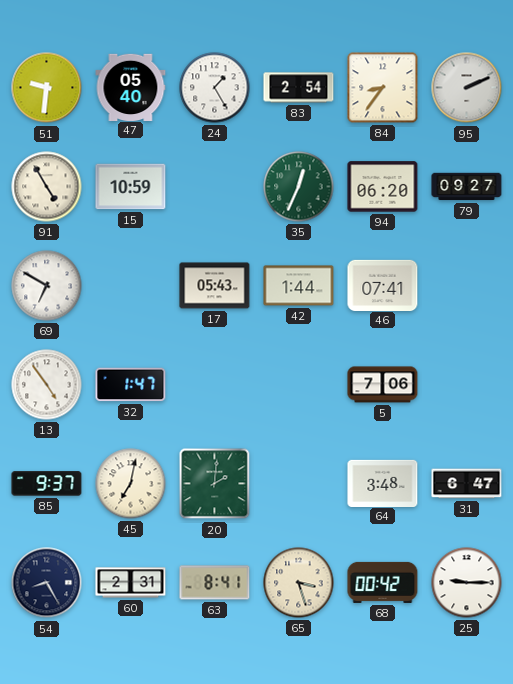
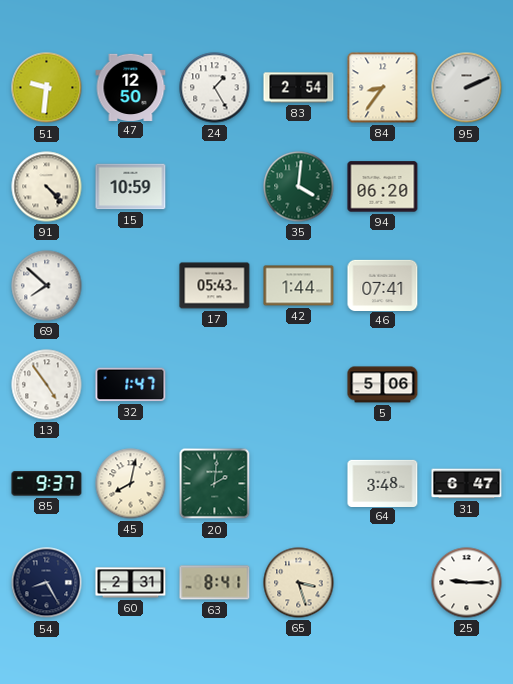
47: 05:40 -> 12:50
91: 4:55 -> 4:23
35: 12:34 -> 4:01
79: 09:27 -> none
69: 6:50 -> 7:52
5: 7:06 -> 5:06
45: 7:02 -> 8:02
68: 00:42 -> none
